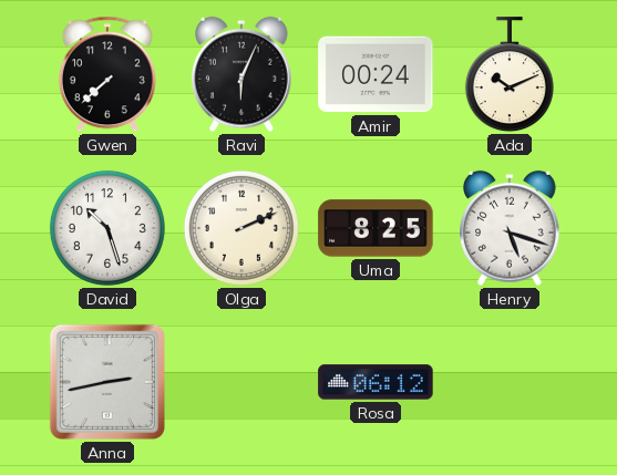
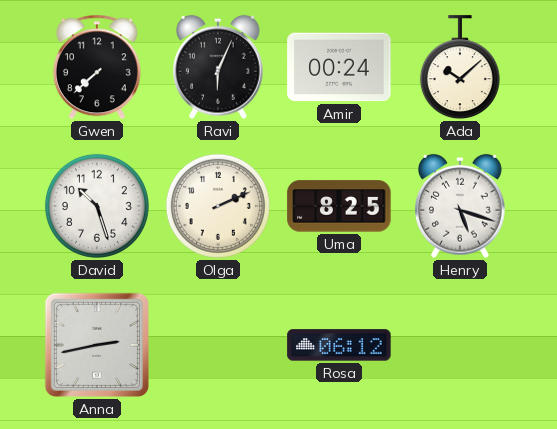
Ada: 10:11 -> 10:08
